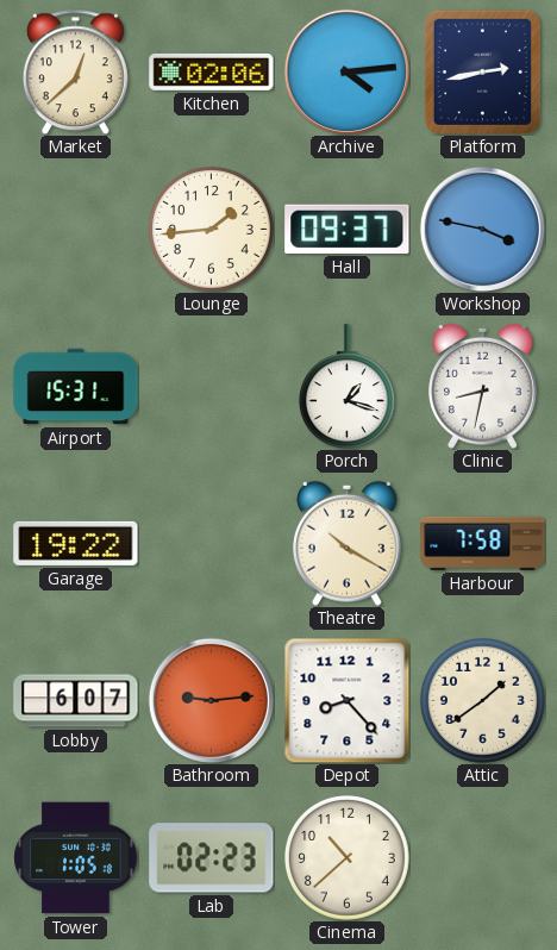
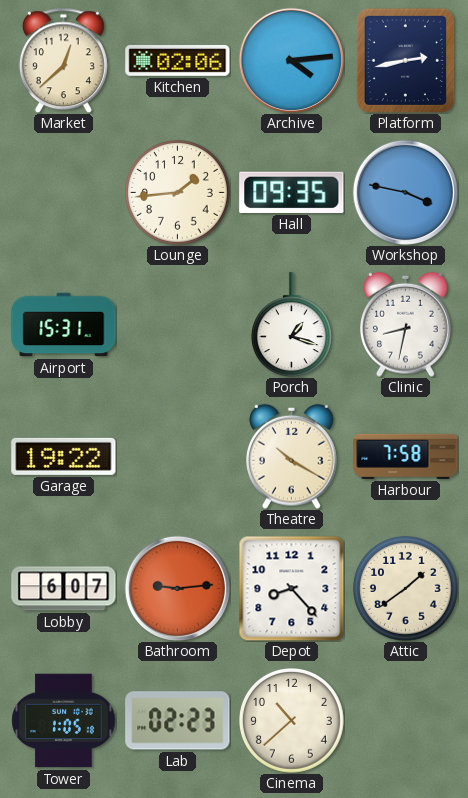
Hall: 09:37 -> 09:35
